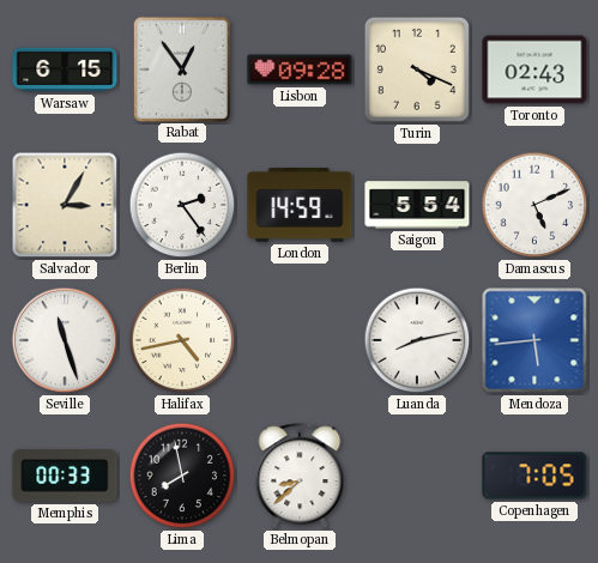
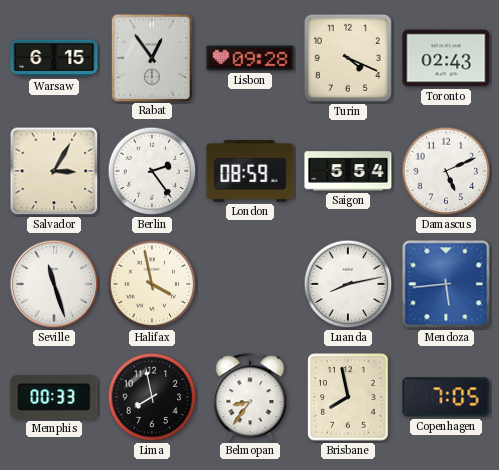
London: 14:59 -> 08:59
Halifax: 4:43 -> 3:58
Belmopan: 8:38 -> 8:36
Brisbane: none -> 7:58
